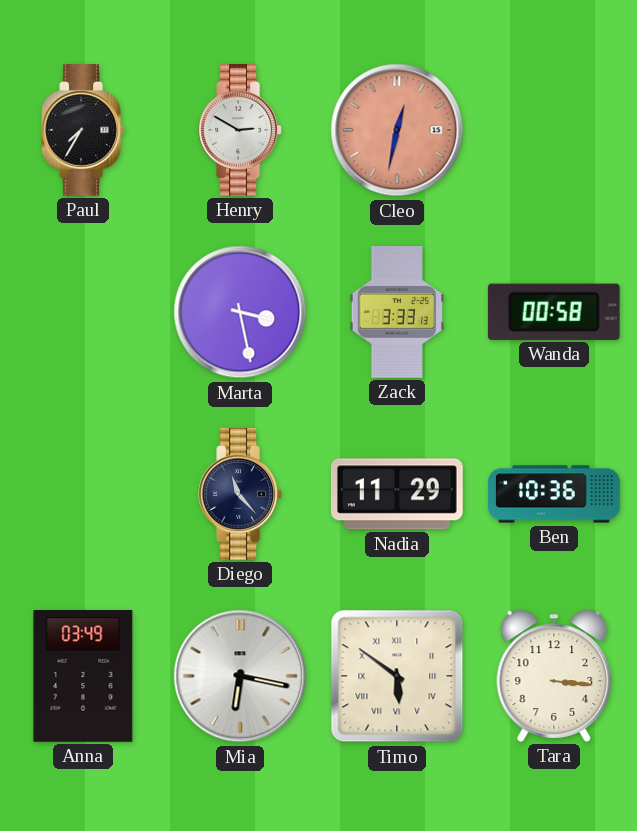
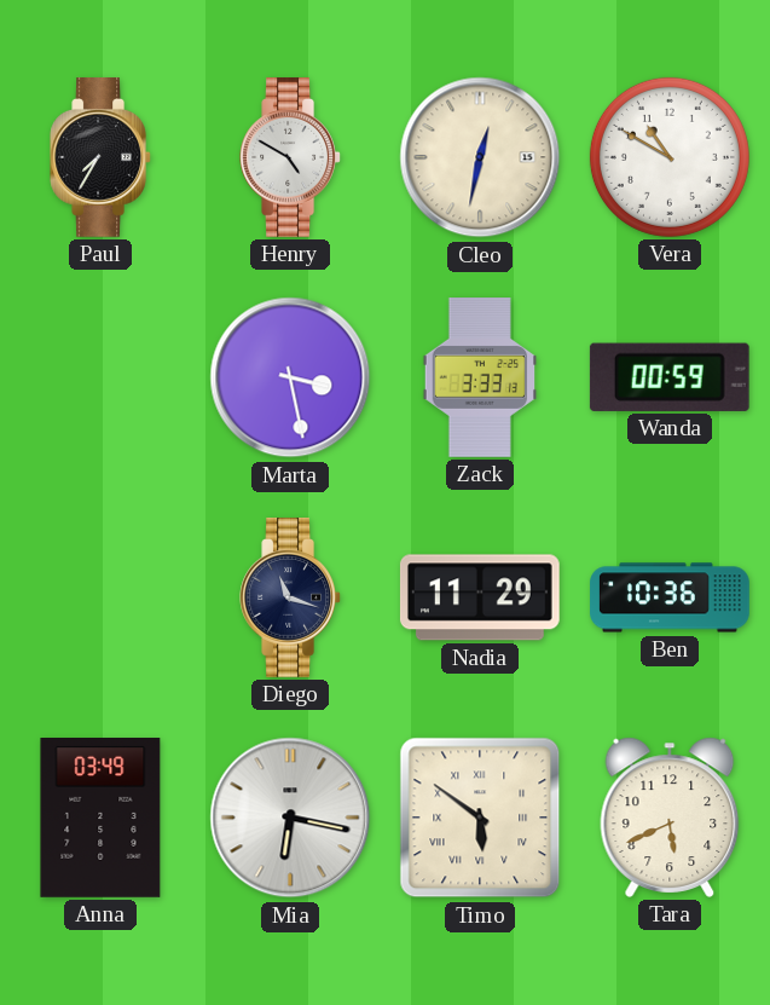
Henry: 2:50 -> 4:50
Cleo dial: salmon -> cream
Vera: none -> 10:50
Wanda: 00:58 -> 00:59
Diego: 11:23 -> 11:18
Tara: 3:16 -> 5:41
